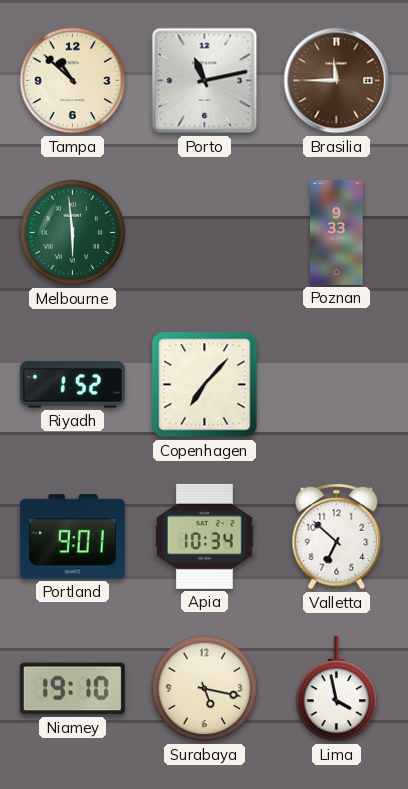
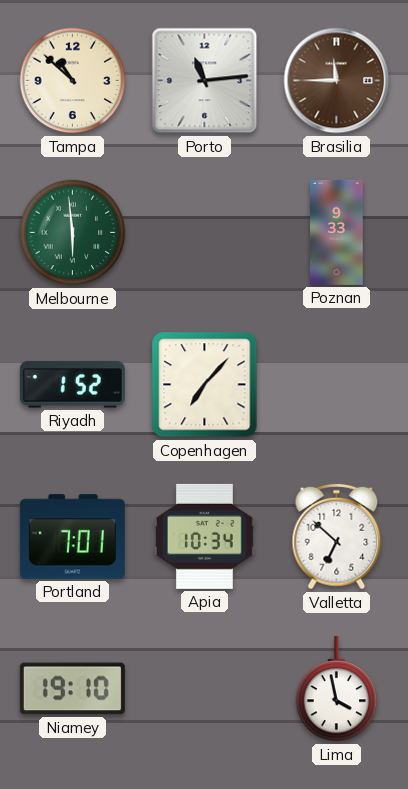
Porto: 11:13 -> 11:14
Portland: 9:01 -> 7:01
Surabaya: 5:17 -> none
